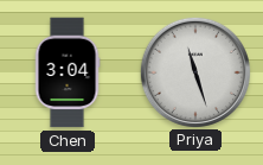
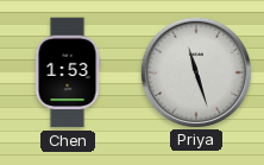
Chen: 3:04 -> 1:53
